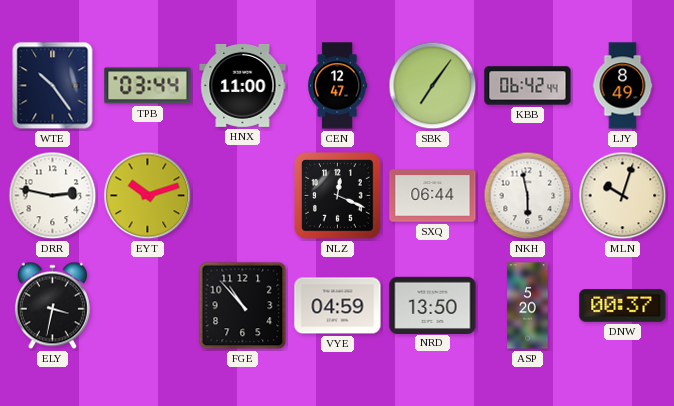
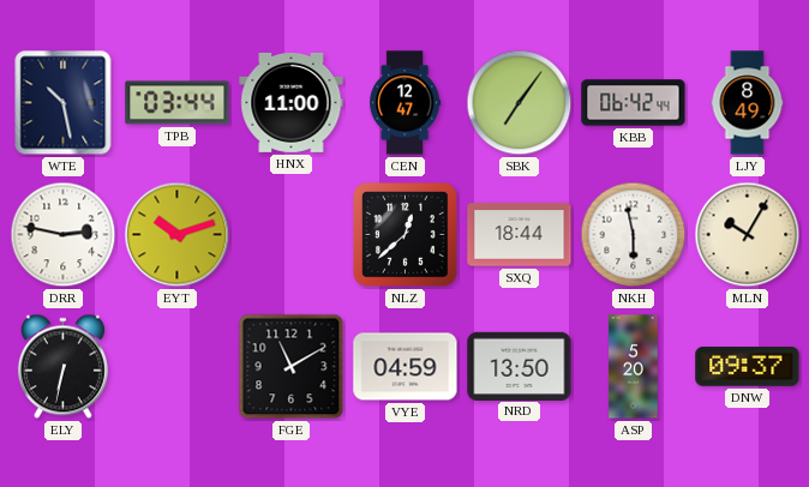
WTE: 10:24 -> 10:28
NLZ: 12:19 -> 12:38
SXQ: 06:44 -> 18:44
MLN: 10:03 -> 10:05
ELY: 3:32 -> 6:32
FGE: 10:53 -> 11:10
DNW: 00:37 -> 09:37
